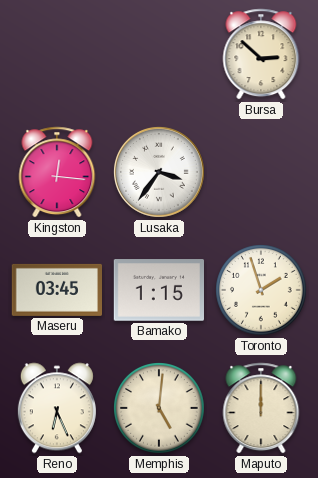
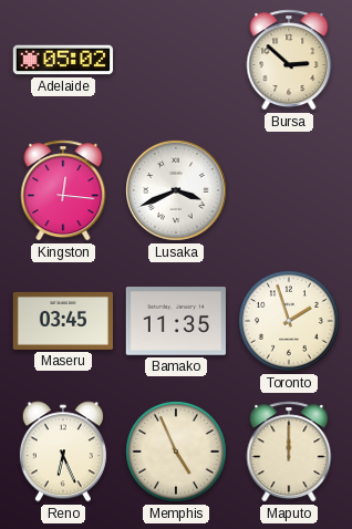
Adelaide: none -> 05:02
Lusaka: 3:36 -> 3:41
Bamako: 1:15 -> 11:35
Memphis: 5:01 -> 4:56
